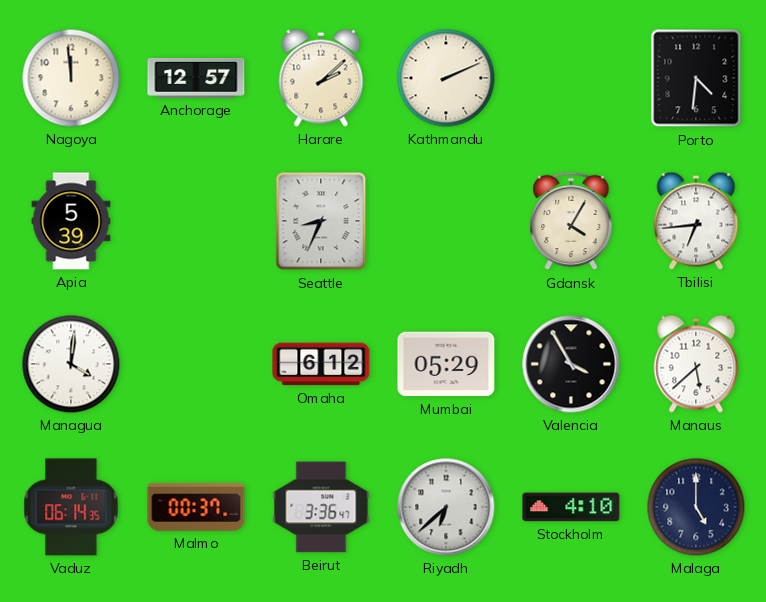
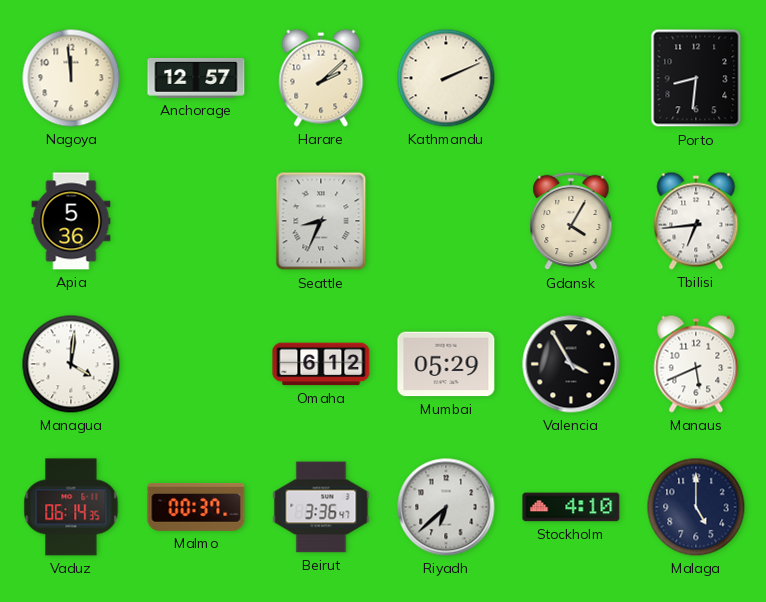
Porto: 4:31 -> 8:31
Apia: 5:39 -> 5:36
Manaus: 5:38 -> 5:41
